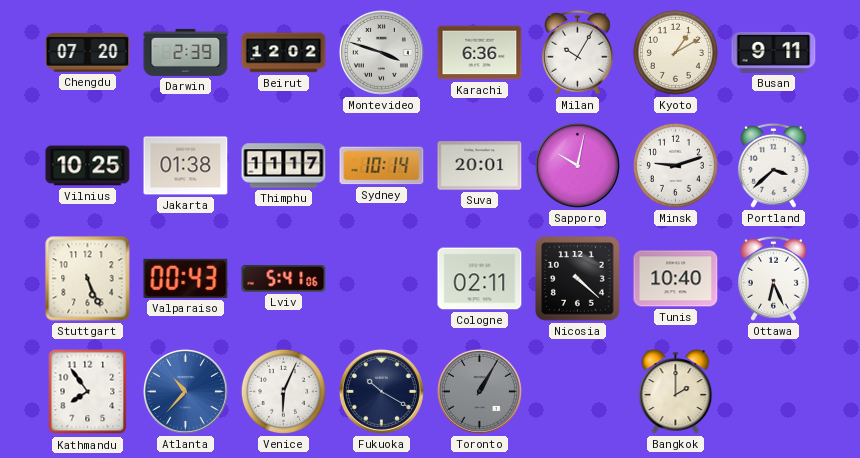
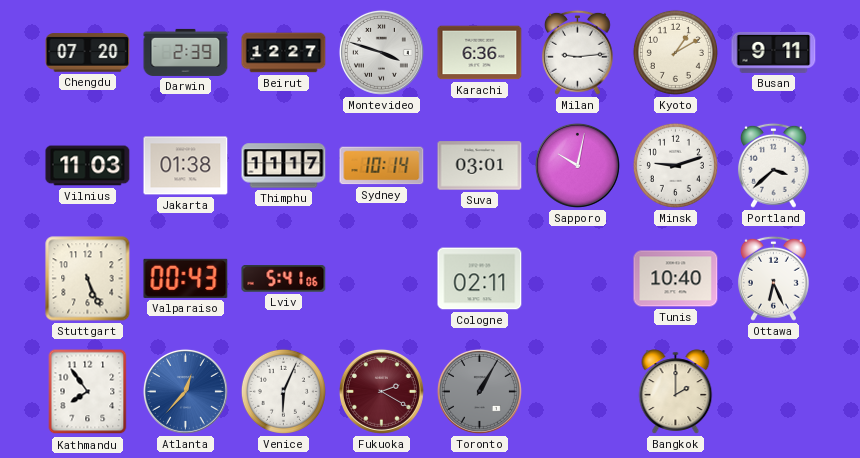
Beirut: 12:02 -> 12:27
Milan: 10:05 -> 9:14
Vilnius: 10:25 -> 11:03
Suva: 20:01 -> 03:01
Nicosia: 4:22 -> none
Atlanta: 10:37 -> 12:37
Fukuoka: 10:20 -> 2:20
Fukuoka dial: navy -> burgundy
